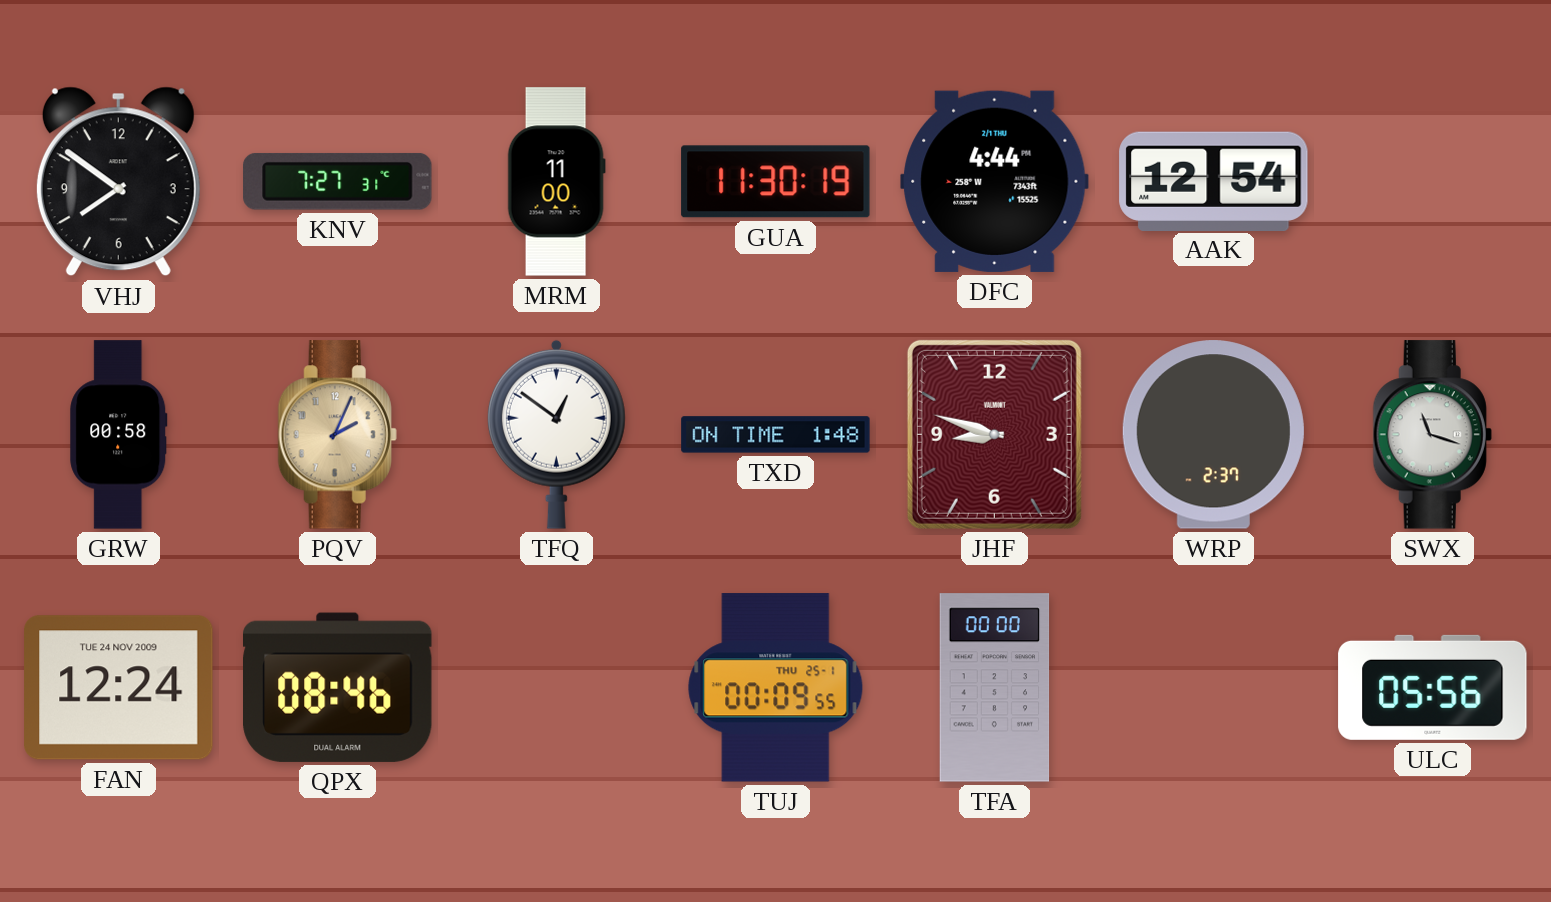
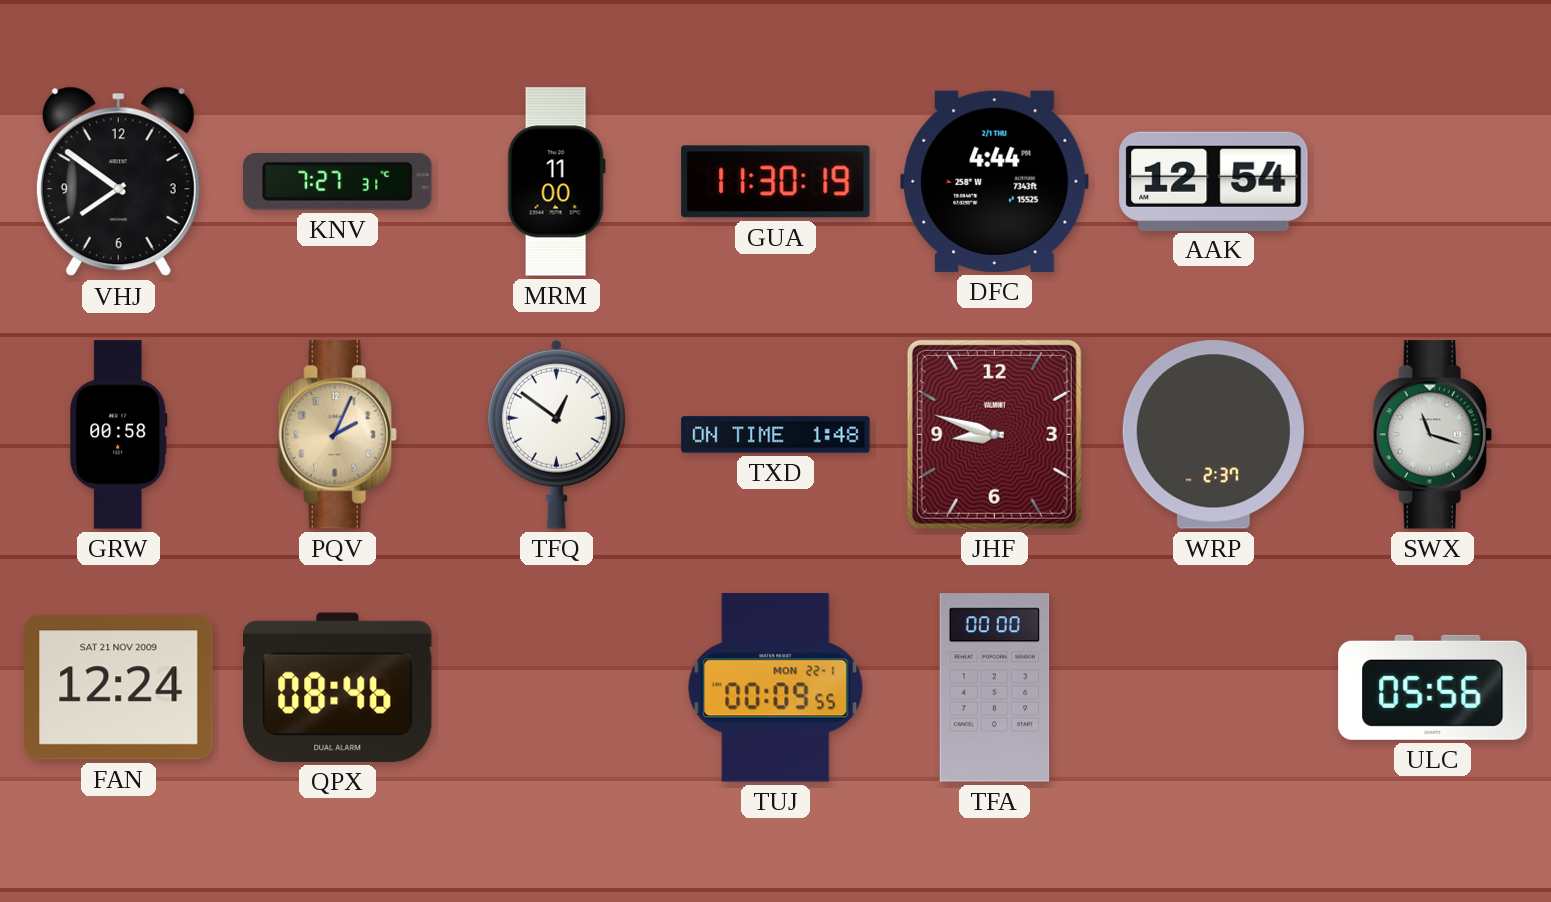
FAN date: TUE 24 NOV 2009 -> SAT 21 NOV 2009
TUJ date: THU 25-1 -> MON 22-1
